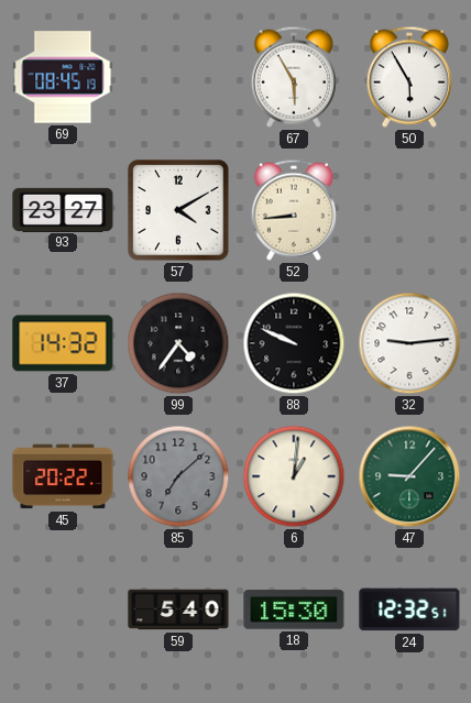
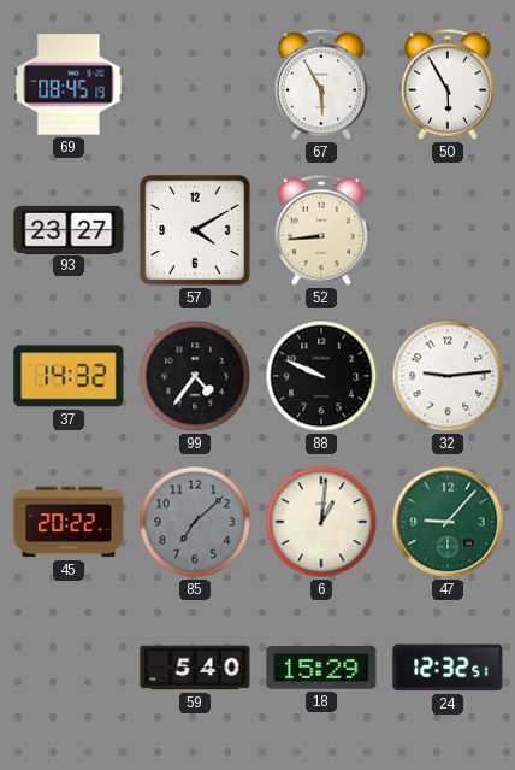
18: 15:30 -> 15:29
